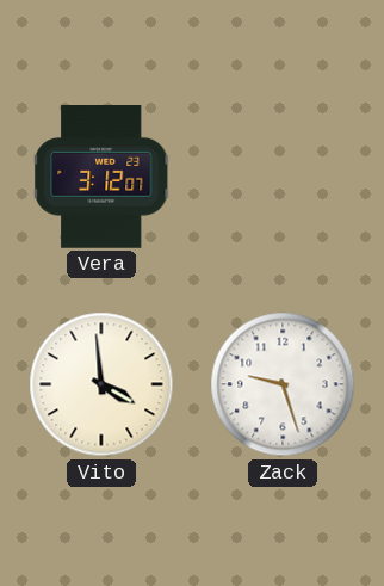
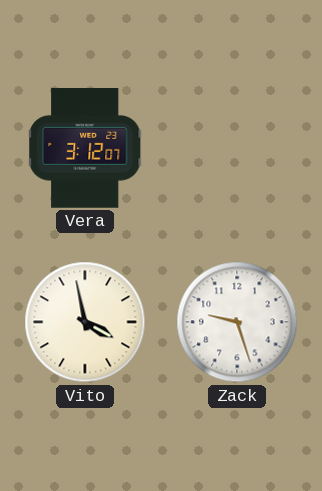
Vito: 3:59 -> 3:58
